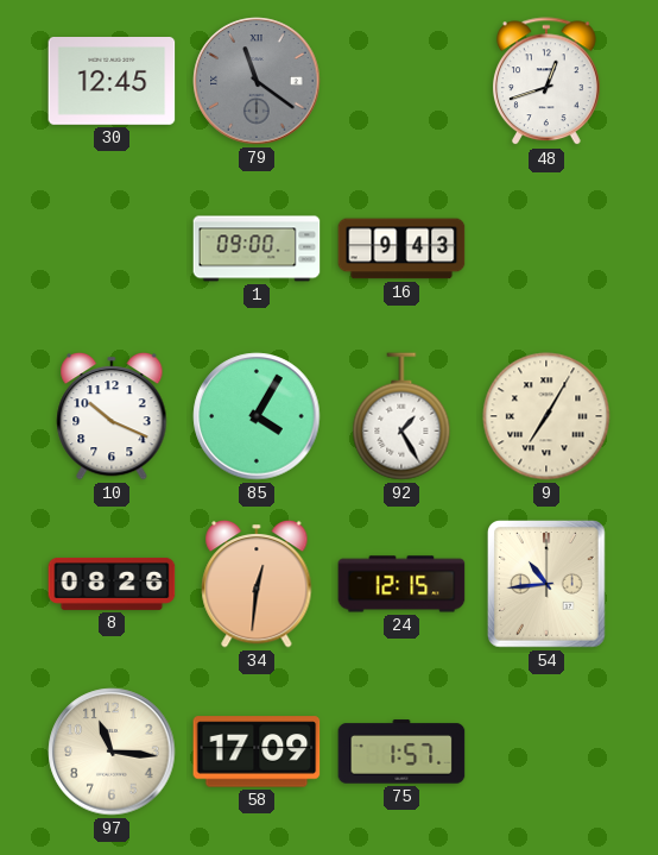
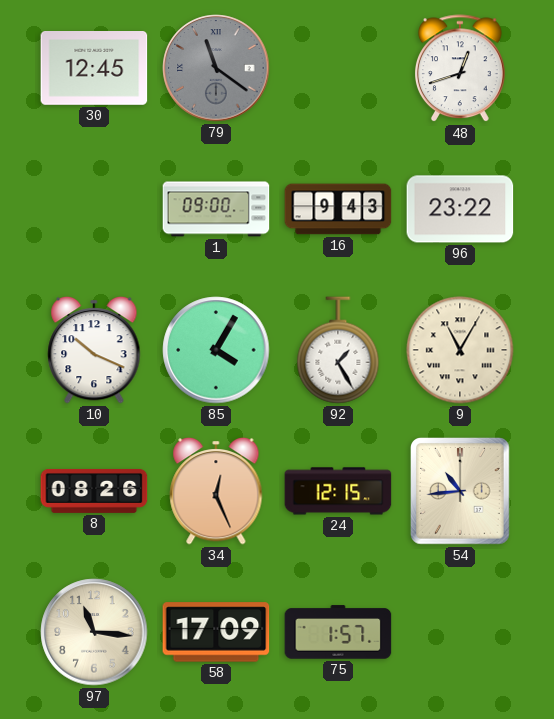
96: none -> 23:22
9: 7:05 -> 11:05
34: 12:31 -> 12:26
